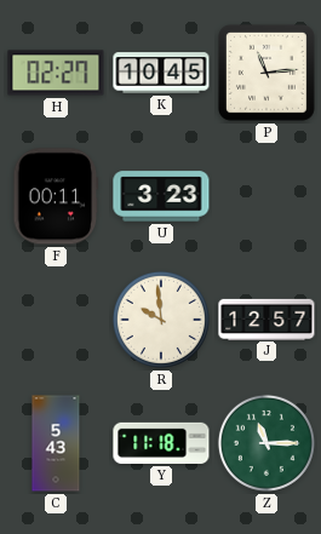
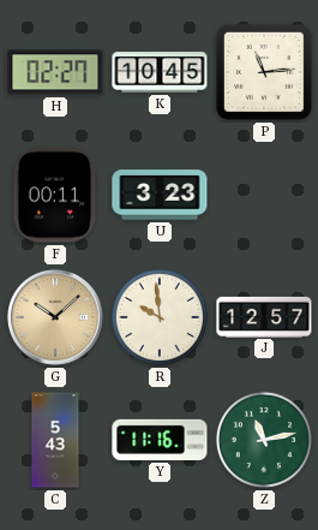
G: none -> 10:08
Y: 11:18 -> 11:16
Z: 11:15 -> 11:13
